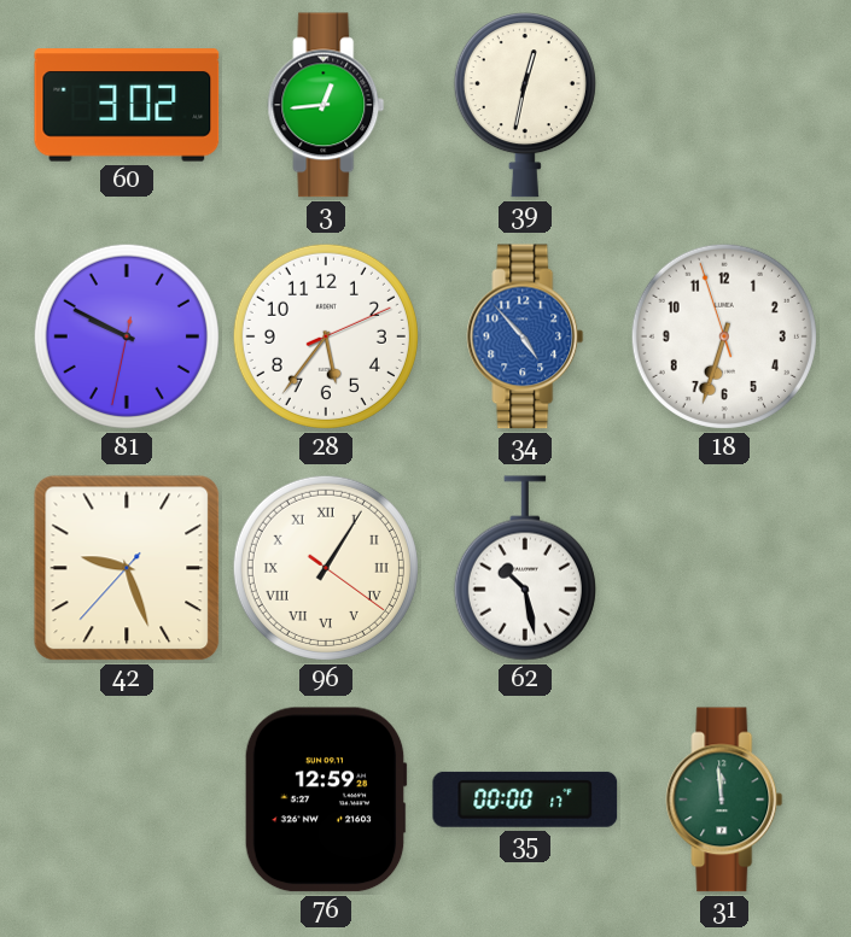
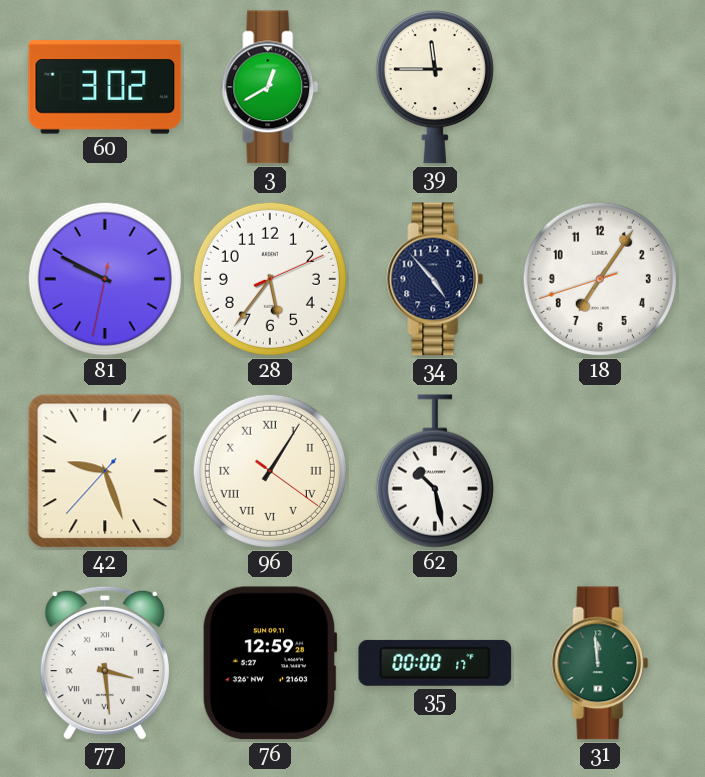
3: 12:44 -> 12:40
39: 12:32 -> 11:45
34 dial: blue -> navy
18: 6:32 -> 7:05
77: none -> 3:29
